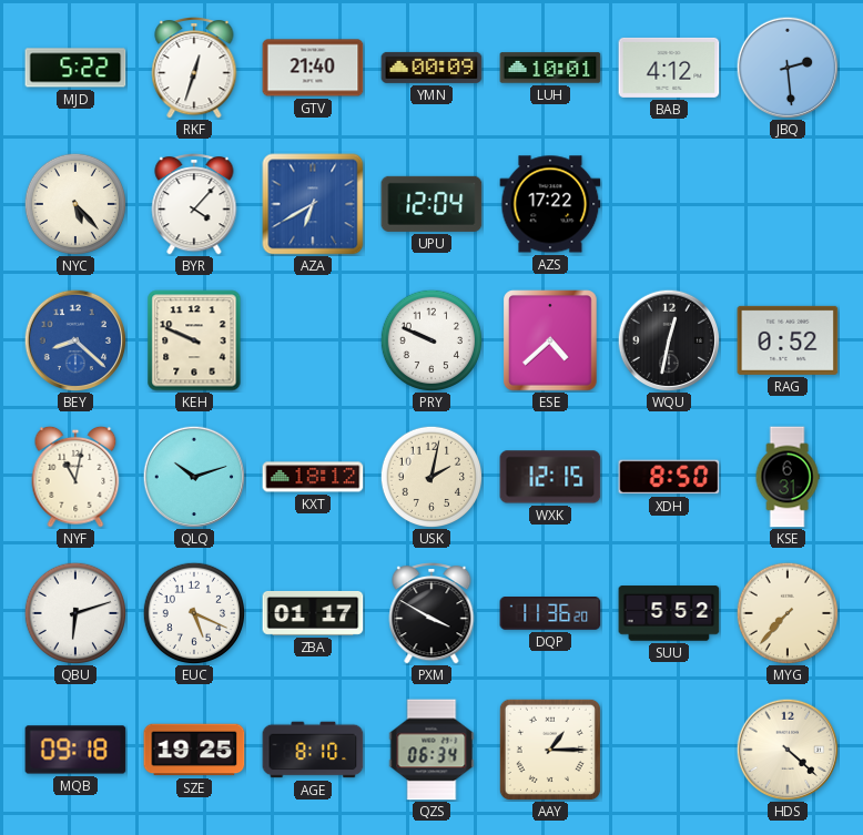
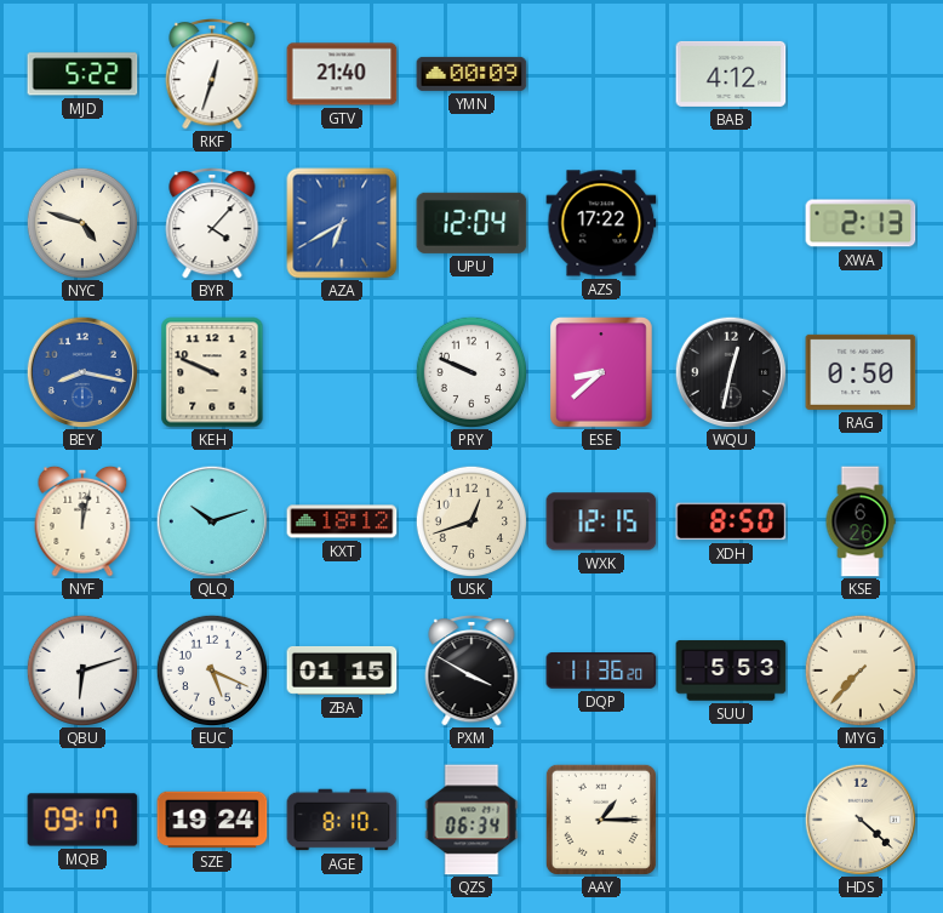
LUH: 10:01 -> none
JBQ: 2:29 -> none
NYC: 5:23 -> 4:48
XWA: none -> 2:13
BEY: 8:22 -> 8:17
ESE: 4:38 -> 8:38
RAG: 0:52 -> 0:50
NYF: 11:02 -> 12:02
USK: 2:02 -> 12:42
KSE: 6:31 -> 6:26
ZBA: 01:17 -> 01:15
SUU: 5:52 -> 5:53
MQB: 09:18 -> 09:17
SZE: 19:25 -> 19:24
